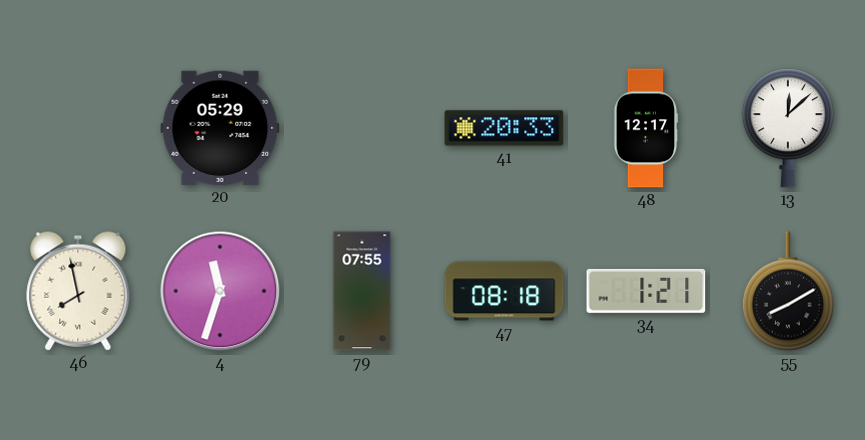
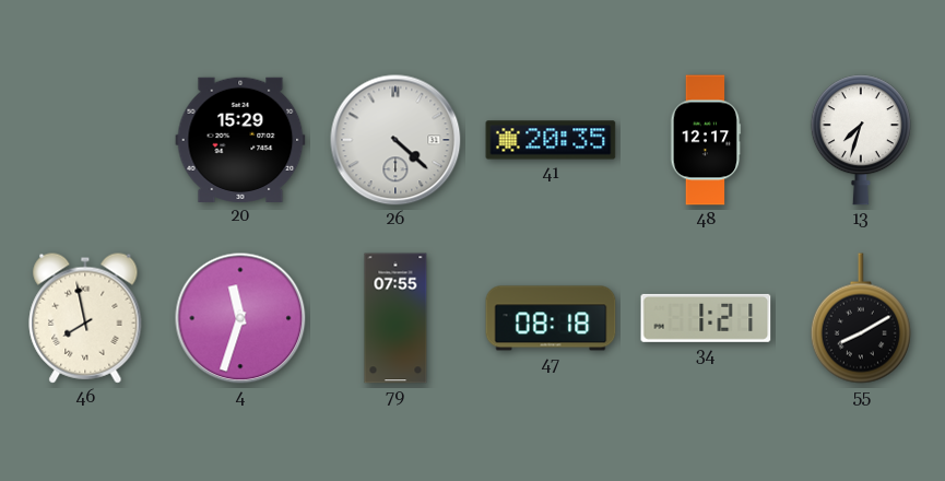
20: 05:29 -> 15:29
26: none -> 4:22
41: 20:33 -> 20:35
13: 12:08 -> 7:33
